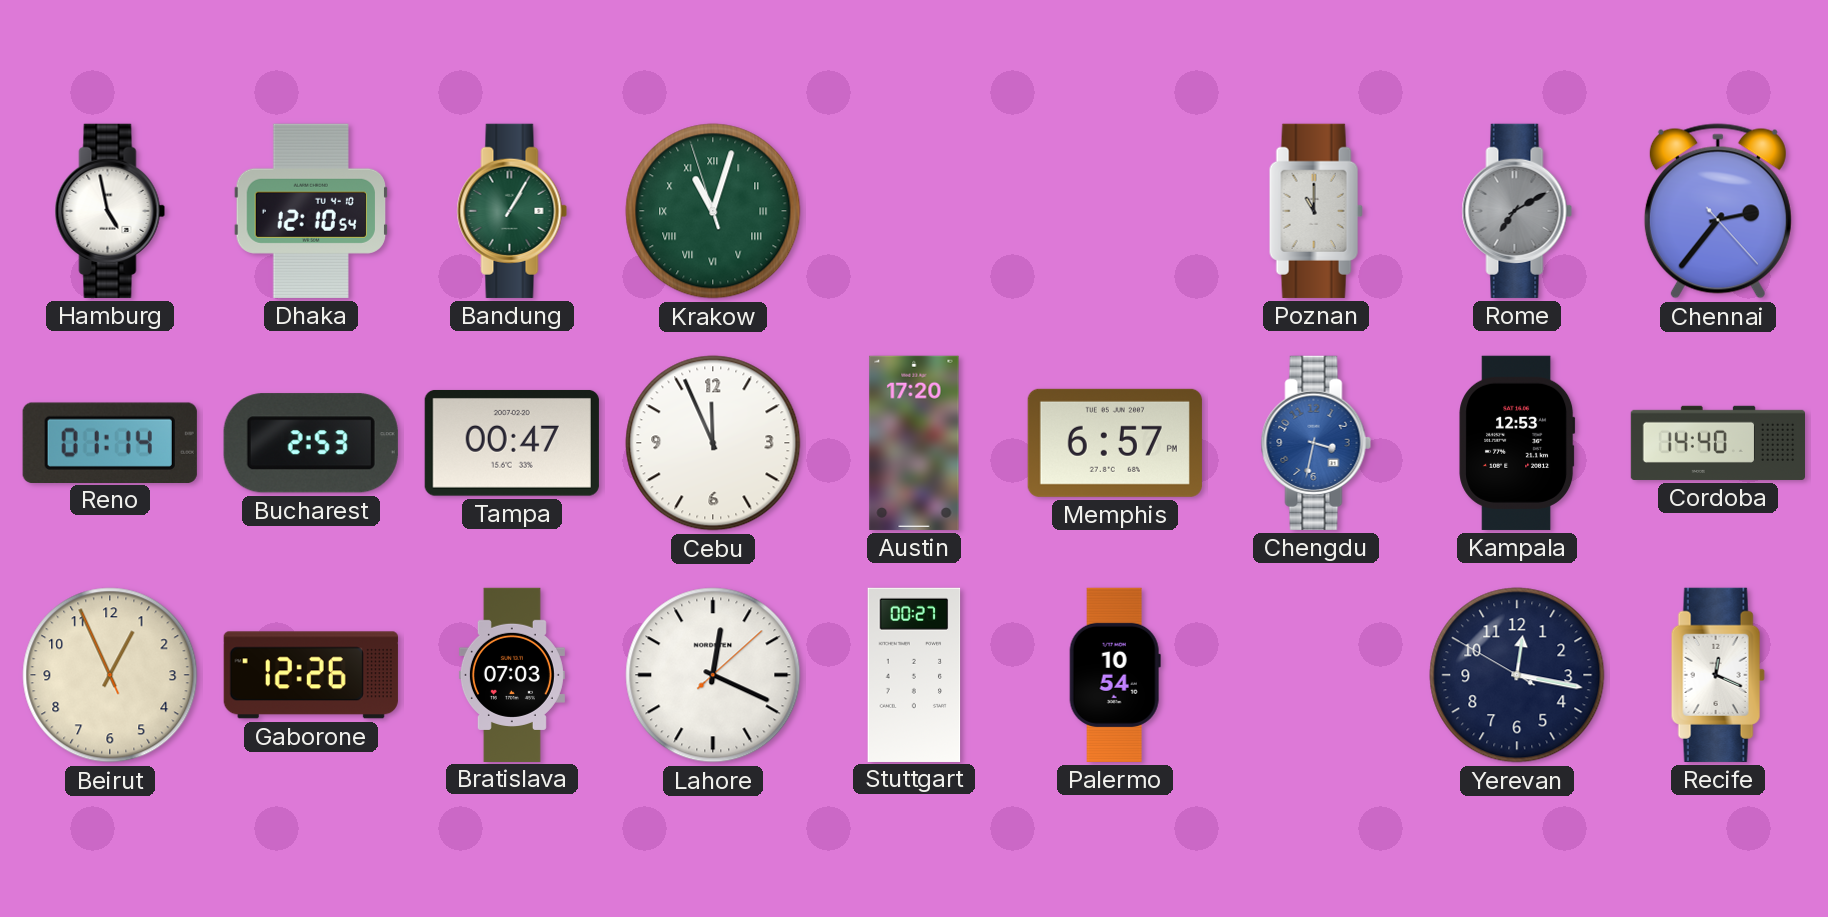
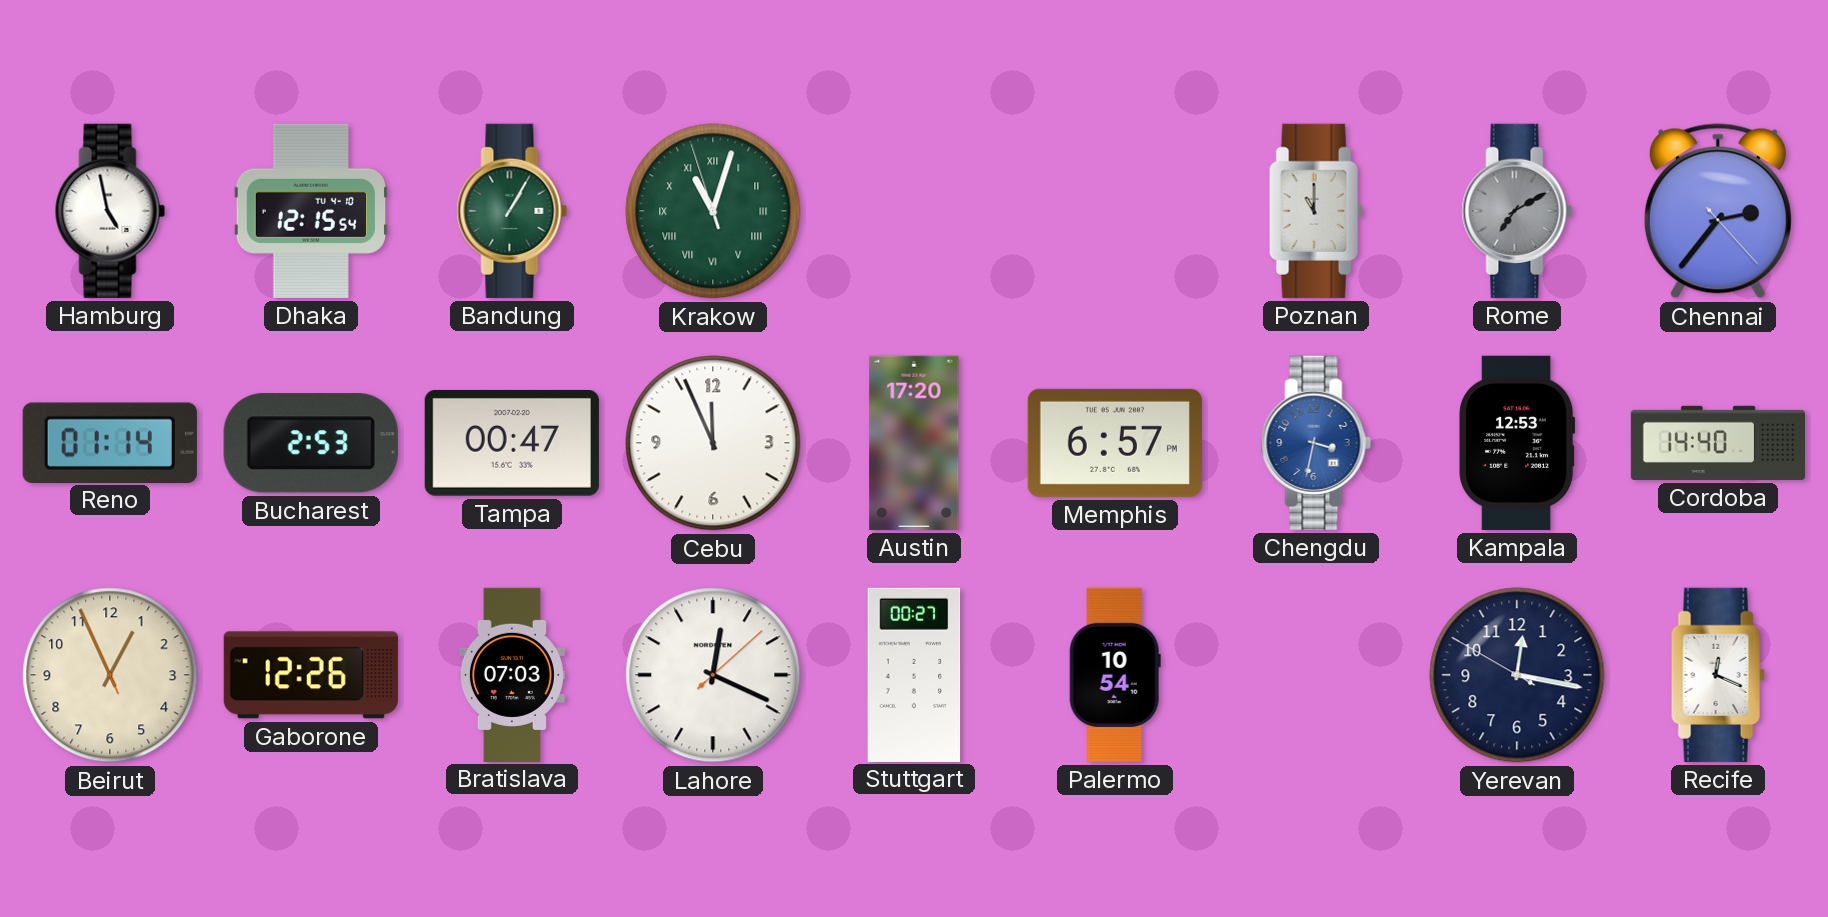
Dhaka: 12:10 -> 12:15
